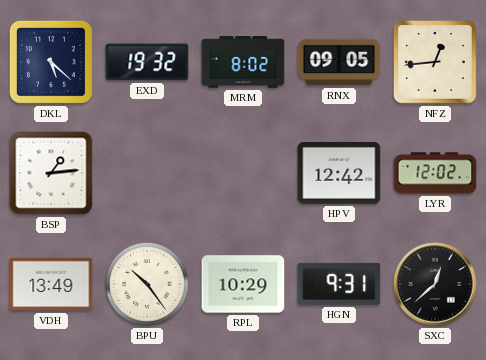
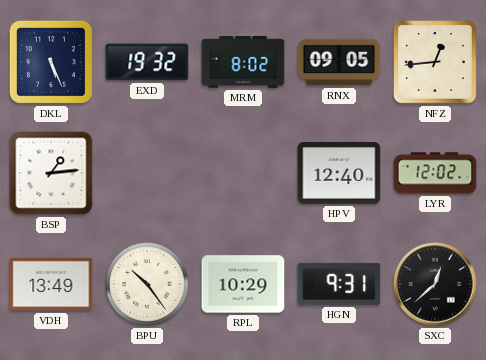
DKL: 5:22 -> 5:26
HPV: 12:42 -> 12:40
